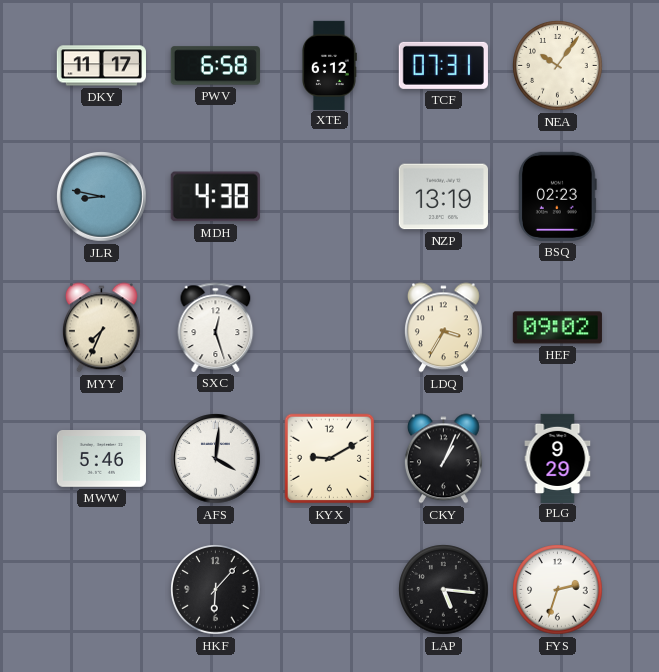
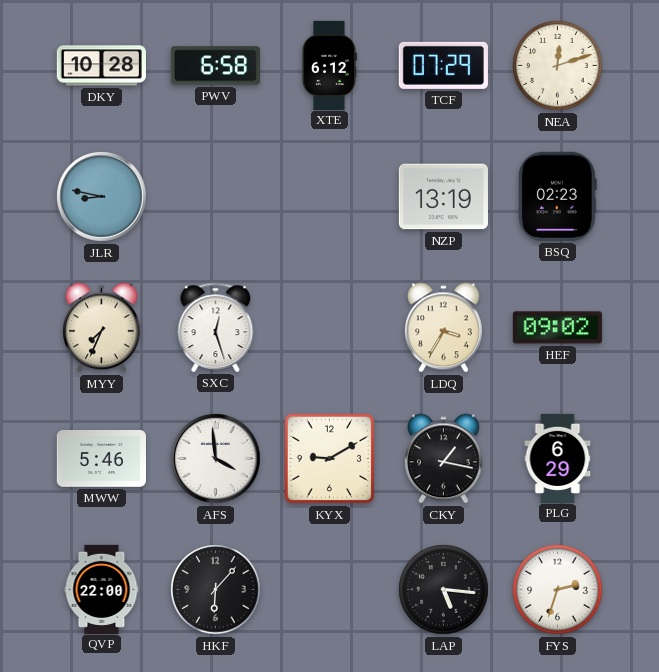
DKY: 11:17 -> 10:28
TCF: 07:31 -> 07:29
NEA: 10:06 -> 12:12
MDH: 4:38 -> none
AFS: 4:01 -> 3:59
CKY: 1:04 -> 1:17
PLG: 9:29 -> 6:29
QVP: none -> 22:00
